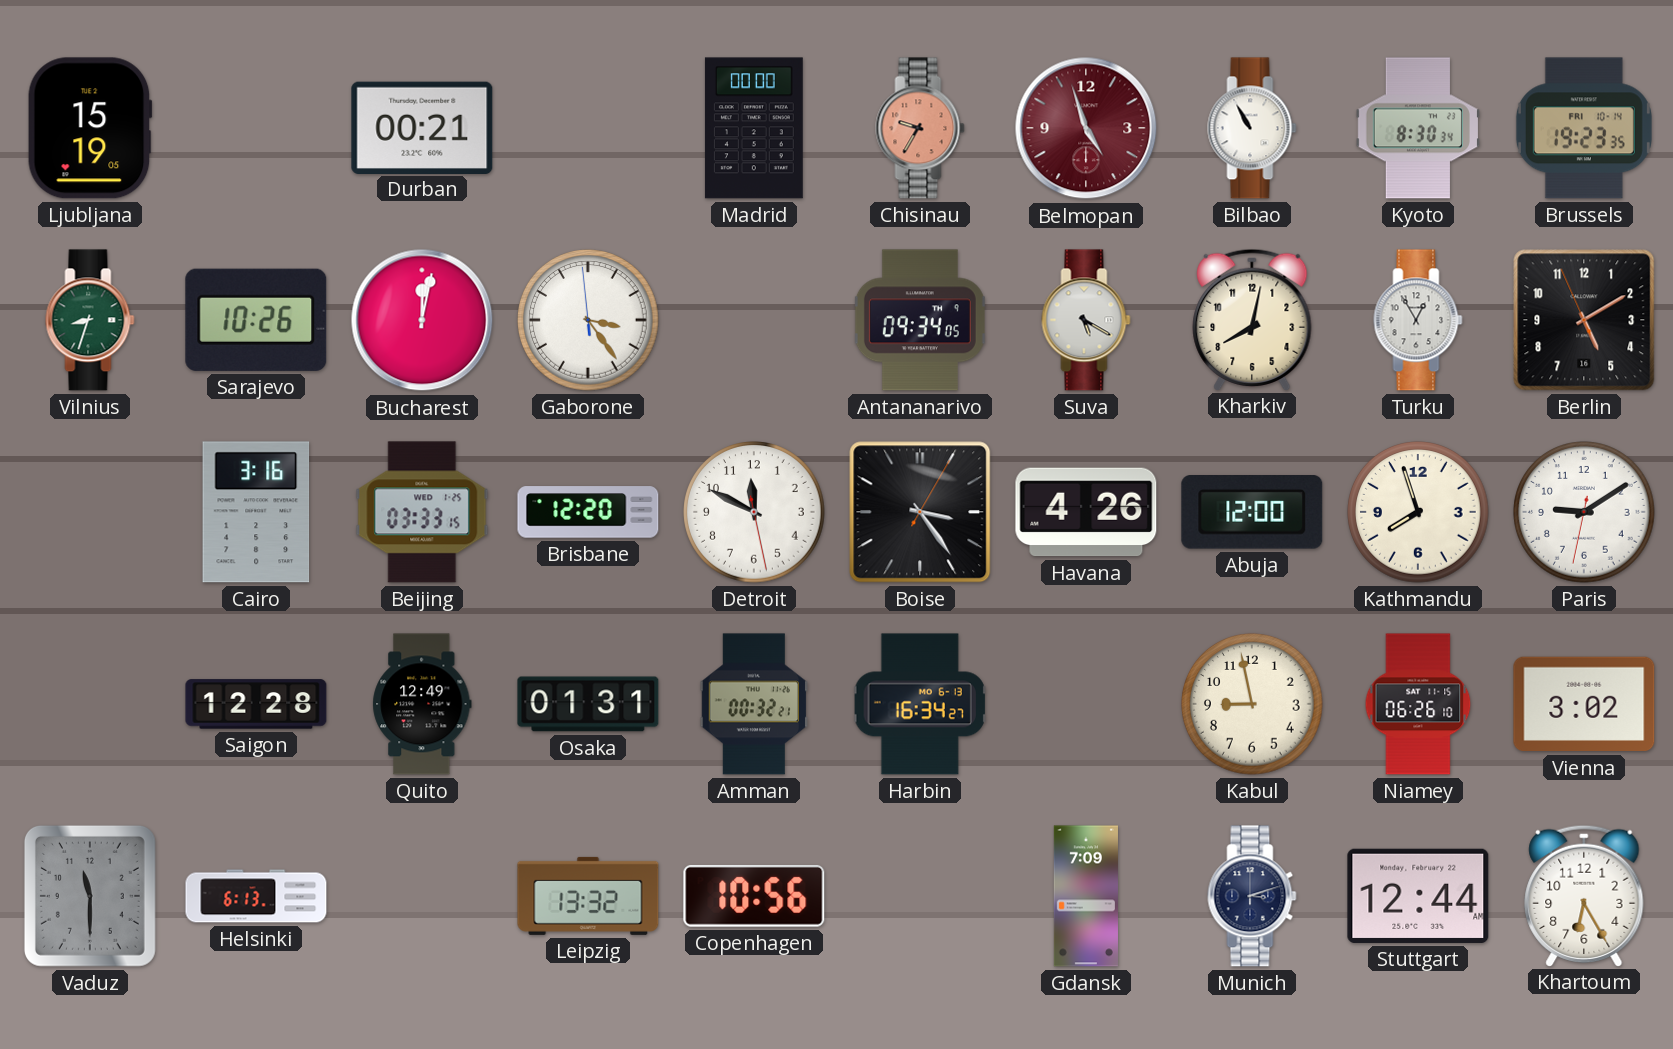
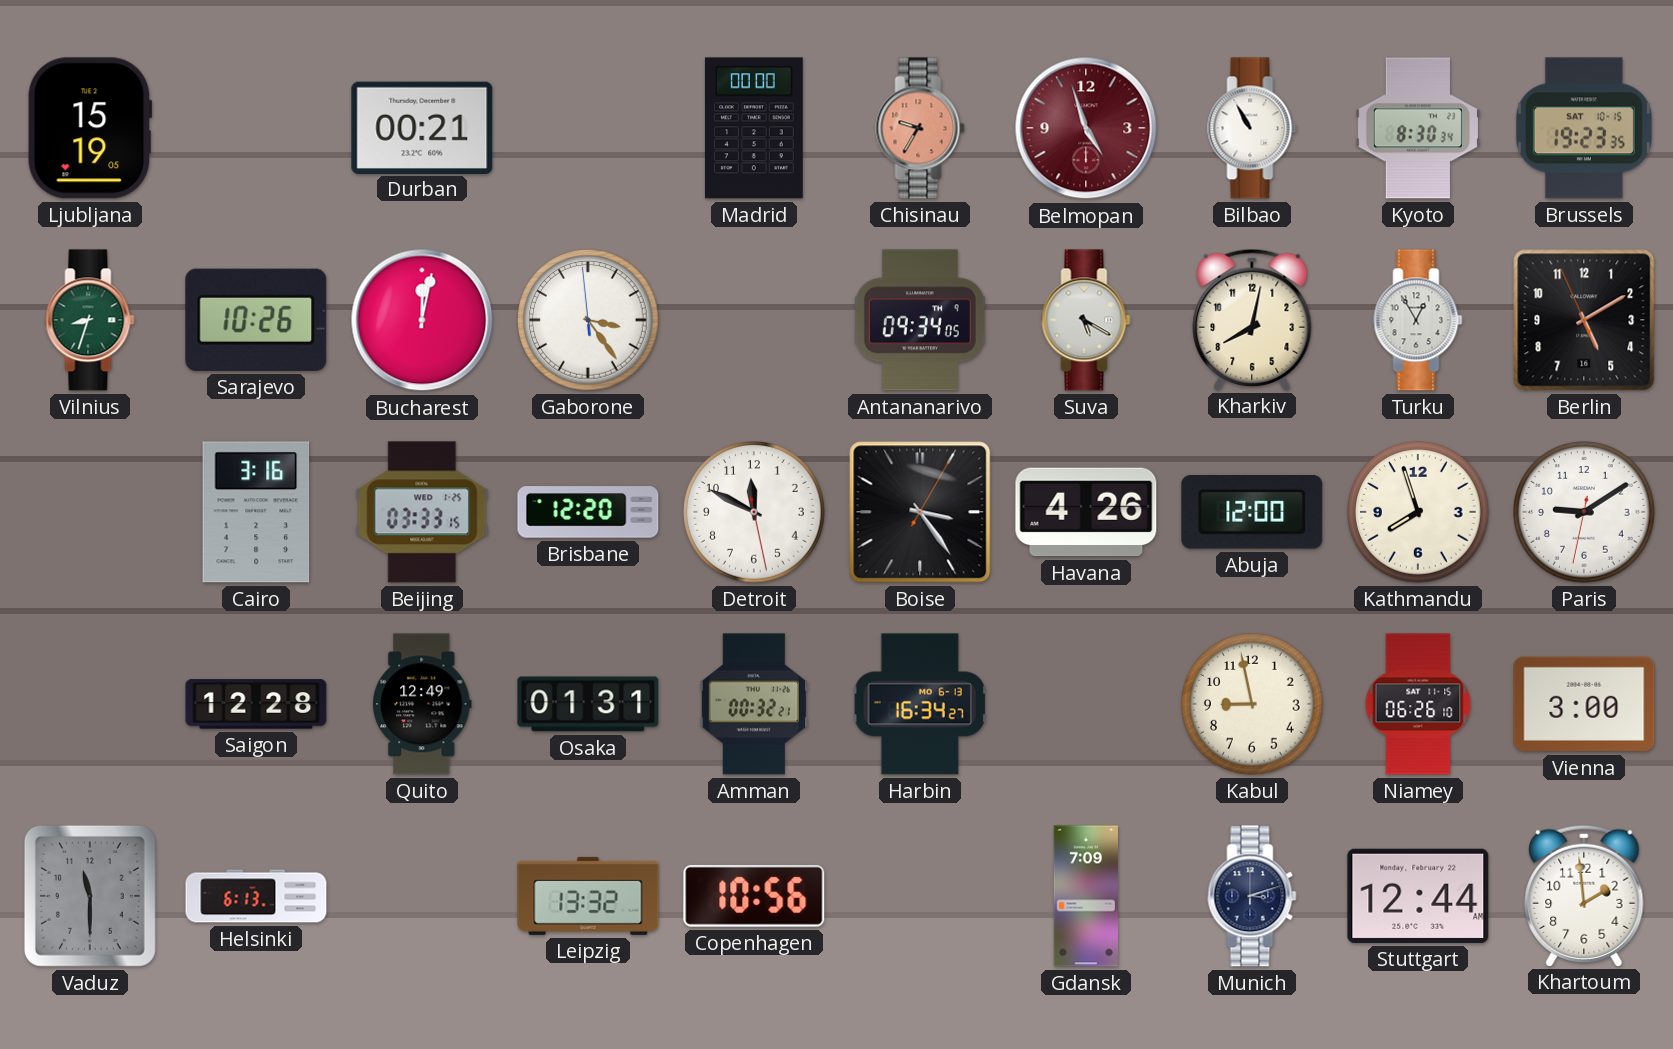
Brussels date: FRI 10-14 -> SAT 10-15
Vienna: 3:02 -> 3:00
Khartoum: 6:25 -> 1:59
